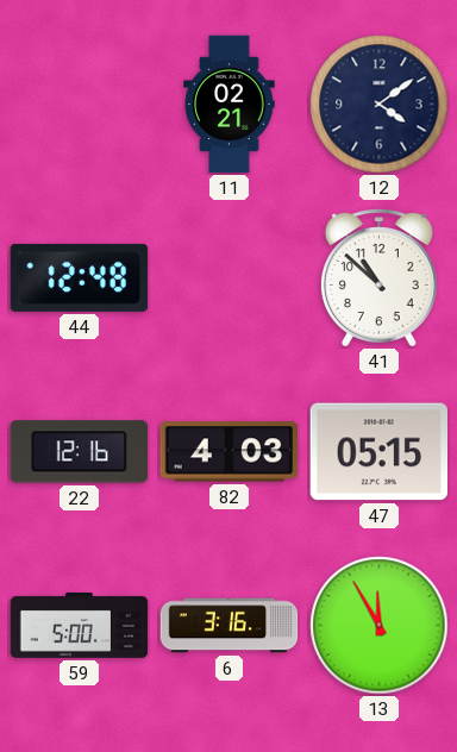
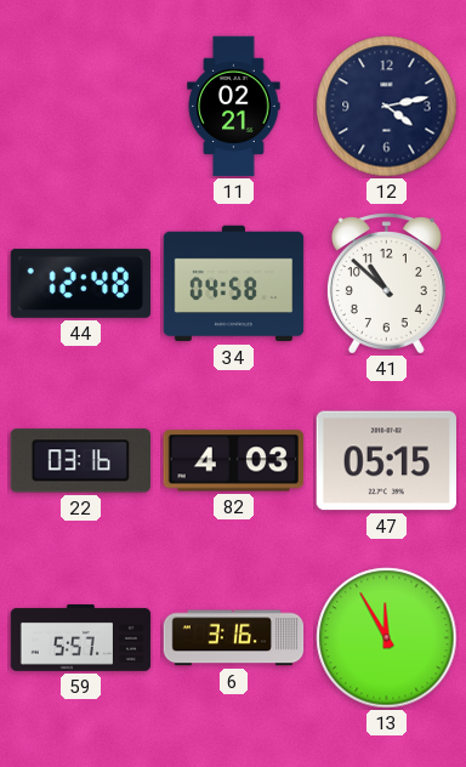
12: 4:09 -> 4:13
34: none -> 04:58
22: 12:16 -> 03:16
59: 5:00 -> 5:57
